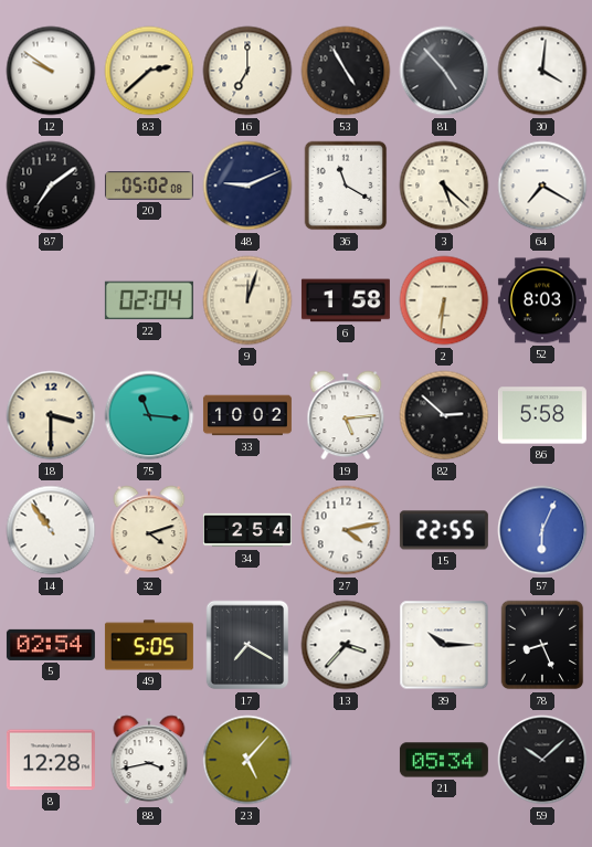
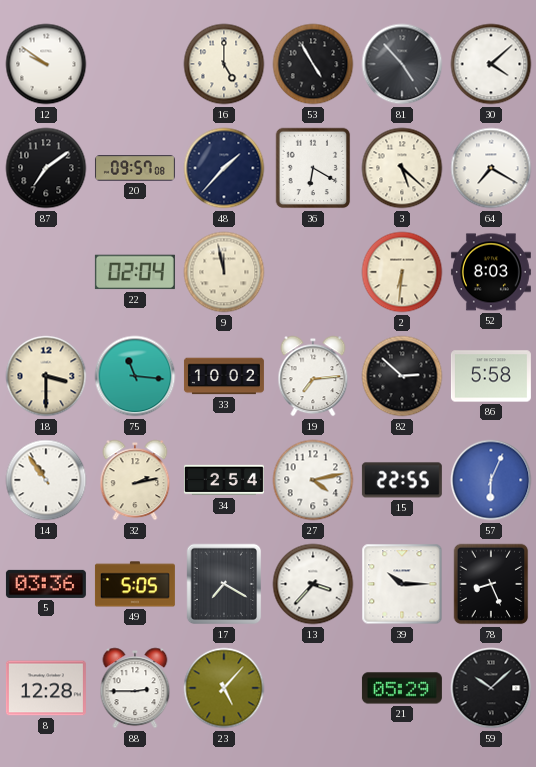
83: 2:38 -> none
16: 7:00 -> 5:00
30: 4:01 -> 4:08
20: 05:02 -> 09:57
48: 9:11 -> 1:37
36: 11:20 -> 6:20
9: 12:03 -> 11:58
6: 1:58 -> none
19: 5:14 -> 7:14
32: 4:12 -> 2:13
5: 02:54 -> 03:36
88: 3:43 -> 2:45
21: 05:34 -> 05:29
